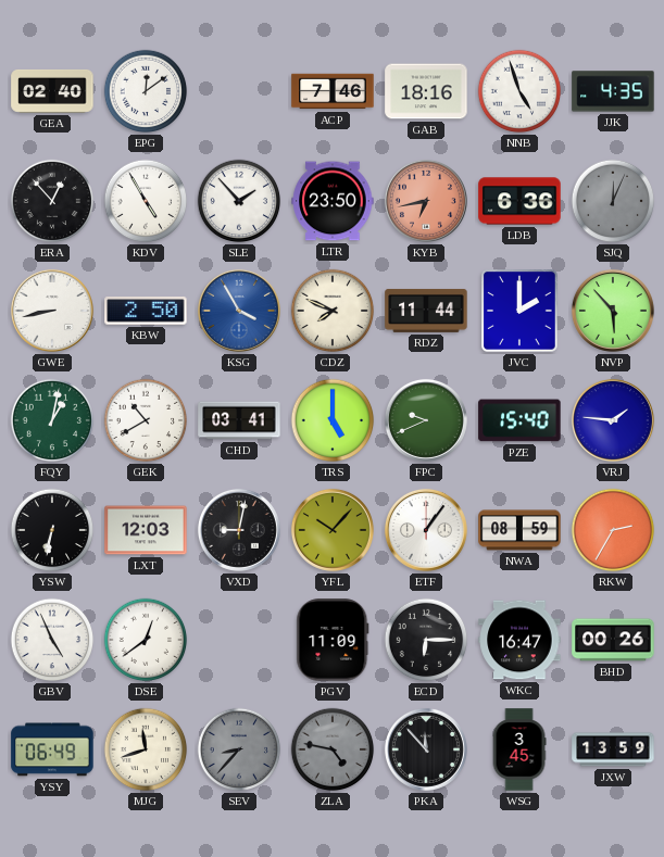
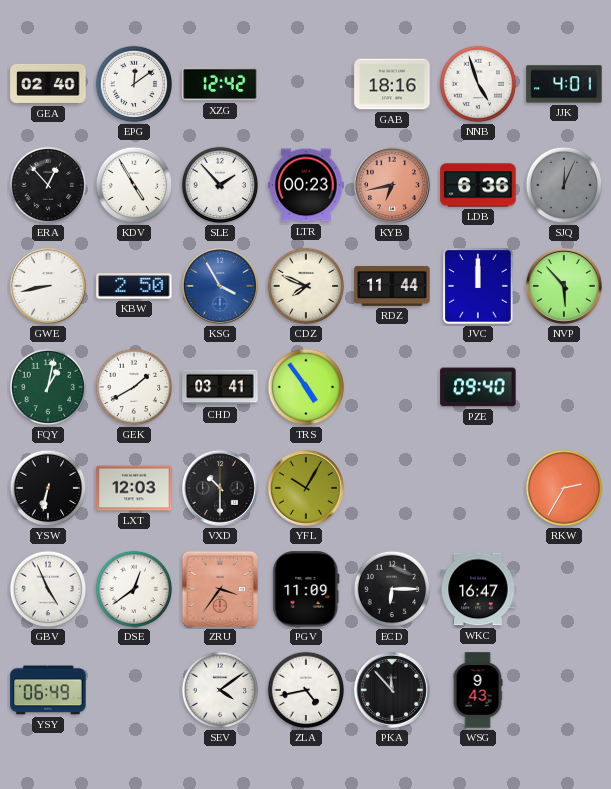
XZG: none -> 12:42
ACP: 7:46 -> none
JJK: 4:35 -> 4:01
LTR: 23:50 -> 00:23
JVC: 2:00 -> 12:00
GEK: 10:40 -> 1:40
TRS: 5:00 -> 4:54
FPC: 9:41 -> none
PZE: 15:40 -> 09:40
VRJ: 1:46 -> none
VXD: 9:02 -> 10:30
YFL: 10:07 -> 10:05
ETF: 1:06 -> none
NWA: 08:59 -> none
ZRU: none -> 3:36
BHD: 00:26 -> none
MJG: 11:42 -> none
SEV: 8:37 -> 4:09
SEV dial: grey -> white
ZLA: 4:47 -> 4:43
ZLA dial: grey -> white
WSG: 3:45 -> 9:43
JXW: 13:59 -> none
